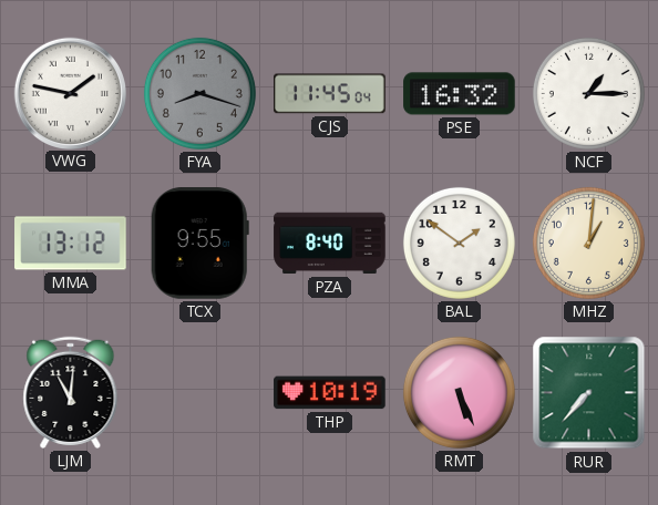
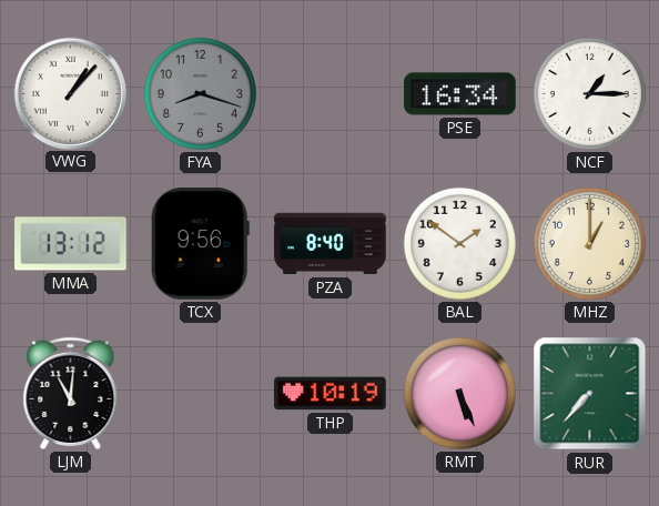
VWG: 1:47 -> 1:07
CJS: 11:45 -> none
PSE: 16:32 -> 16:34
TCX: 9:55 -> 9:56
MHZ: 1:01 -> 1:00
